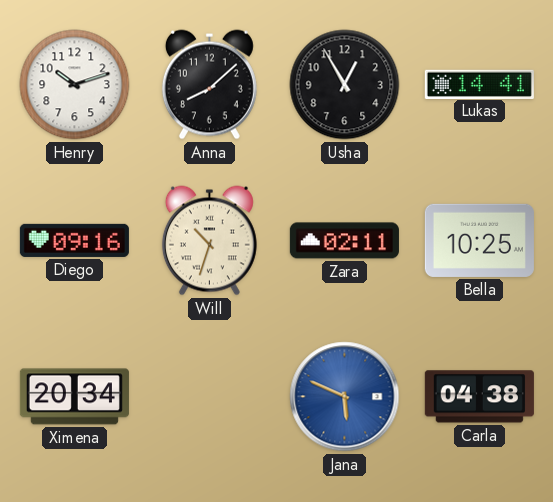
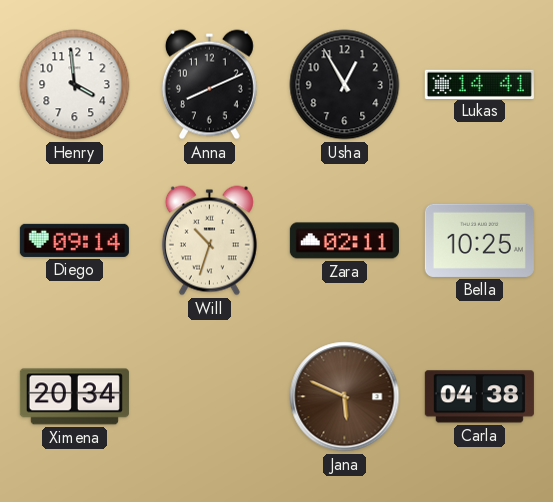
Henry: 10:12 -> 3:59
Anna: 8:08 -> 8:11
Diego: 09:16 -> 09:14
Jana dial: blue -> brown
